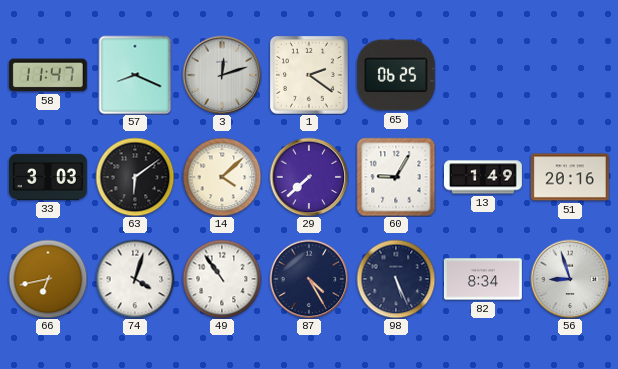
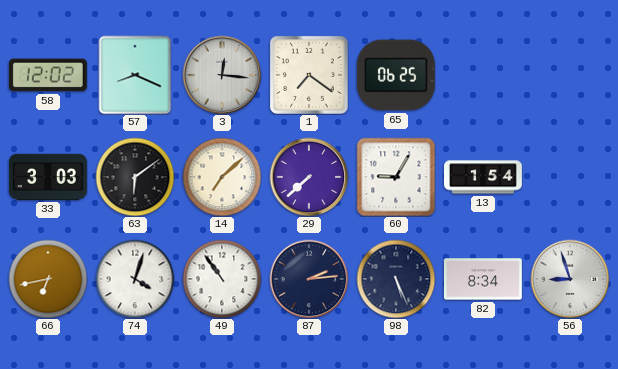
58: 11:47 -> 12:02
3: 12:12 -> 12:16
1: 2:21 -> 7:21
14: 4:08 -> 7:08
13: 1:49 -> 1:54
51: 20:16 -> none
87: 4:25 -> 2:14
